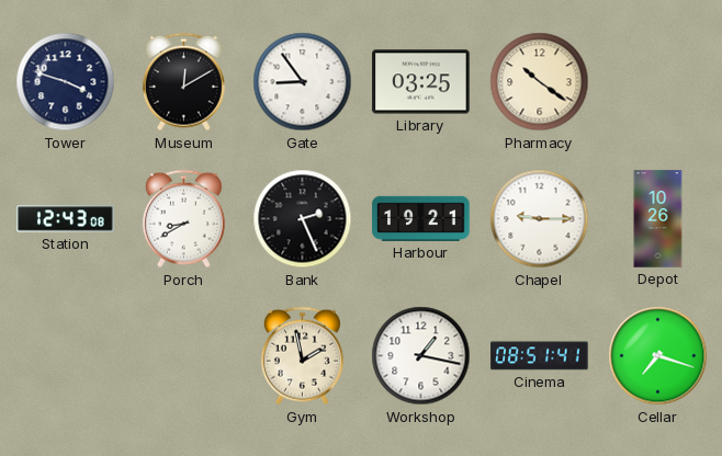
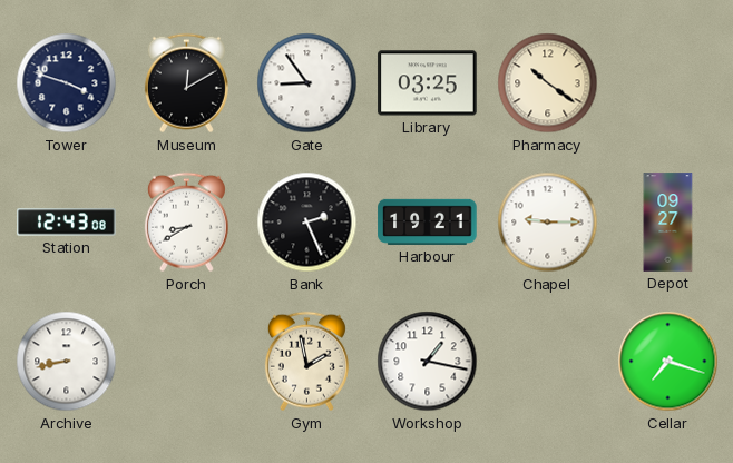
Depot: 10:26 -> 09:27
Archive: none -> 8:43
Cinema: 08:51 -> none
